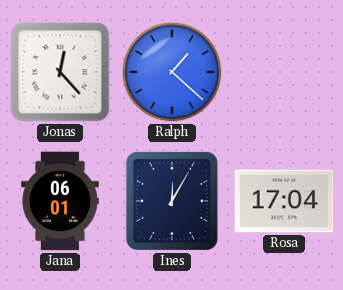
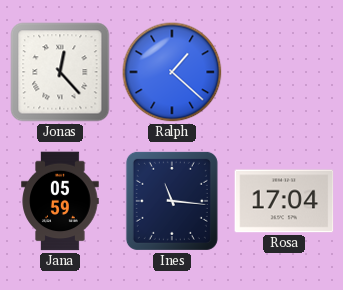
Jana: 06:01 -> 05:59
Ines: 12:05 -> 11:16
